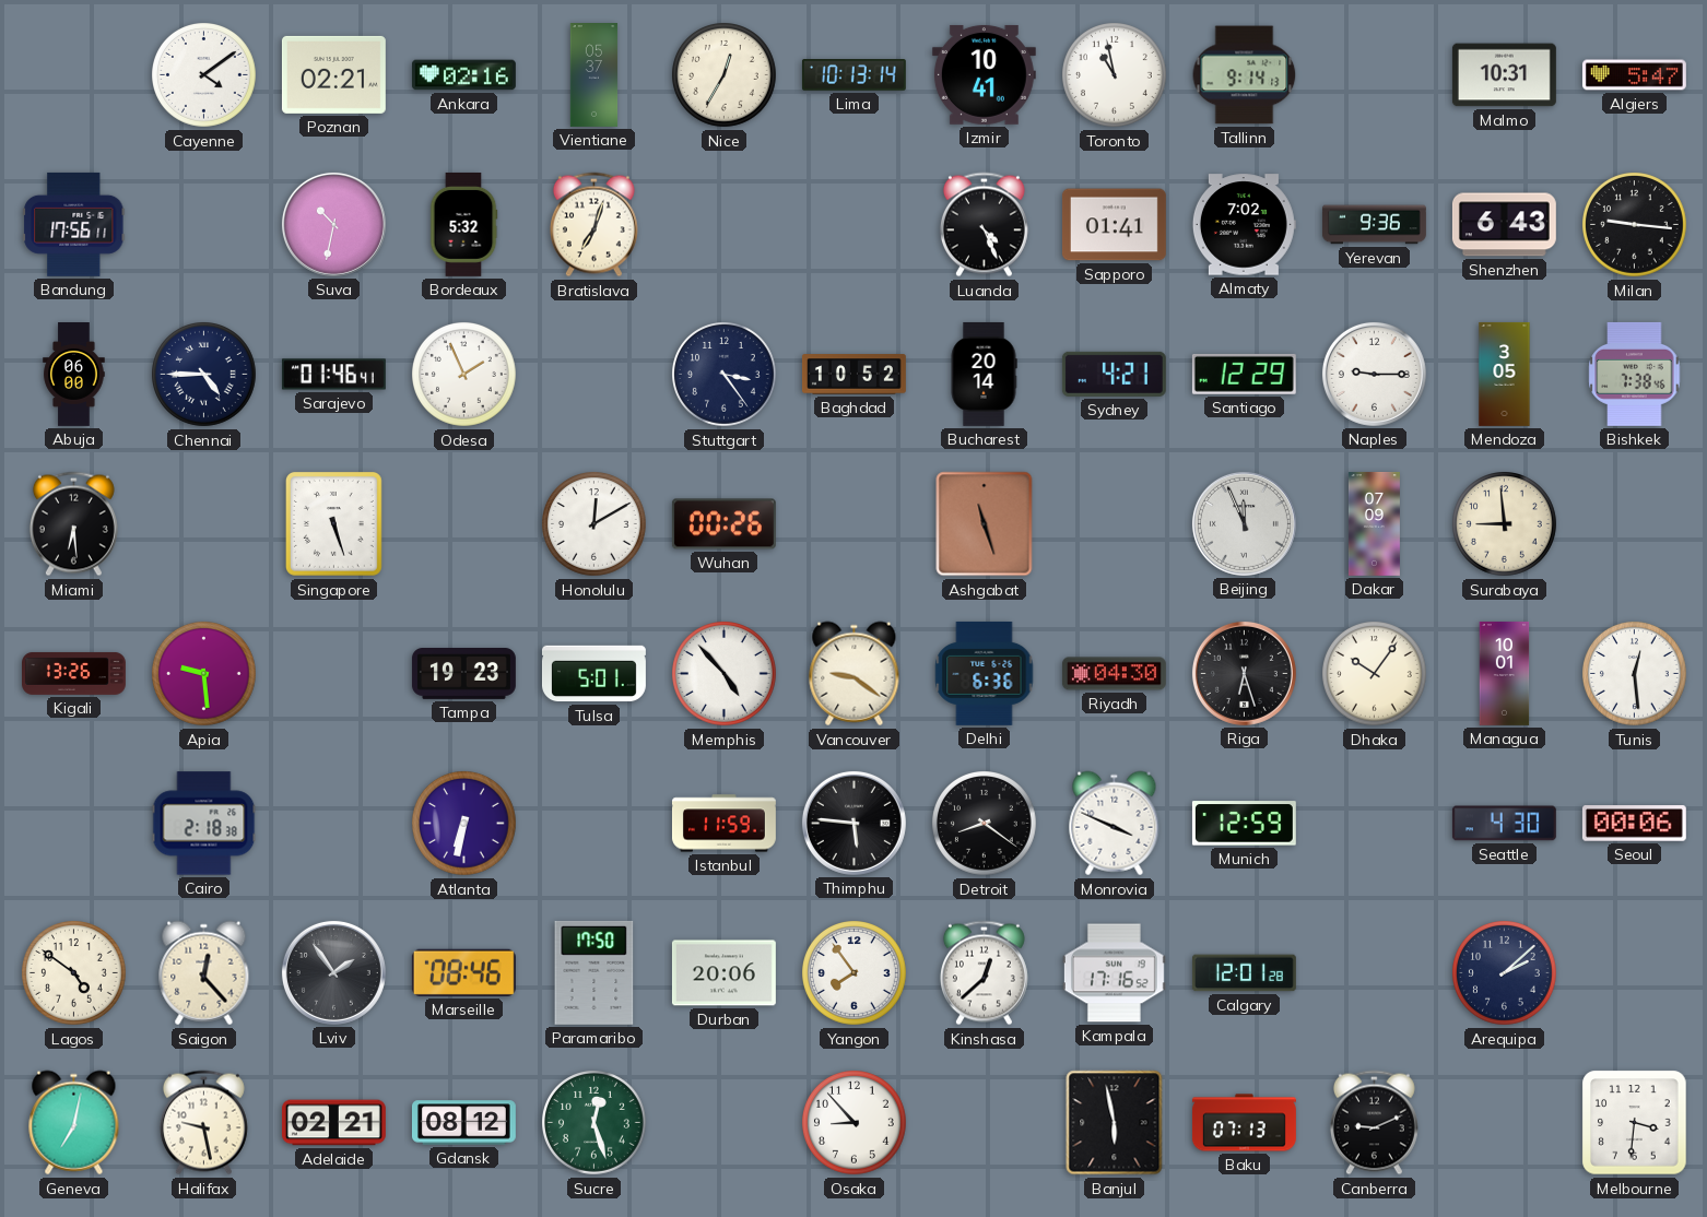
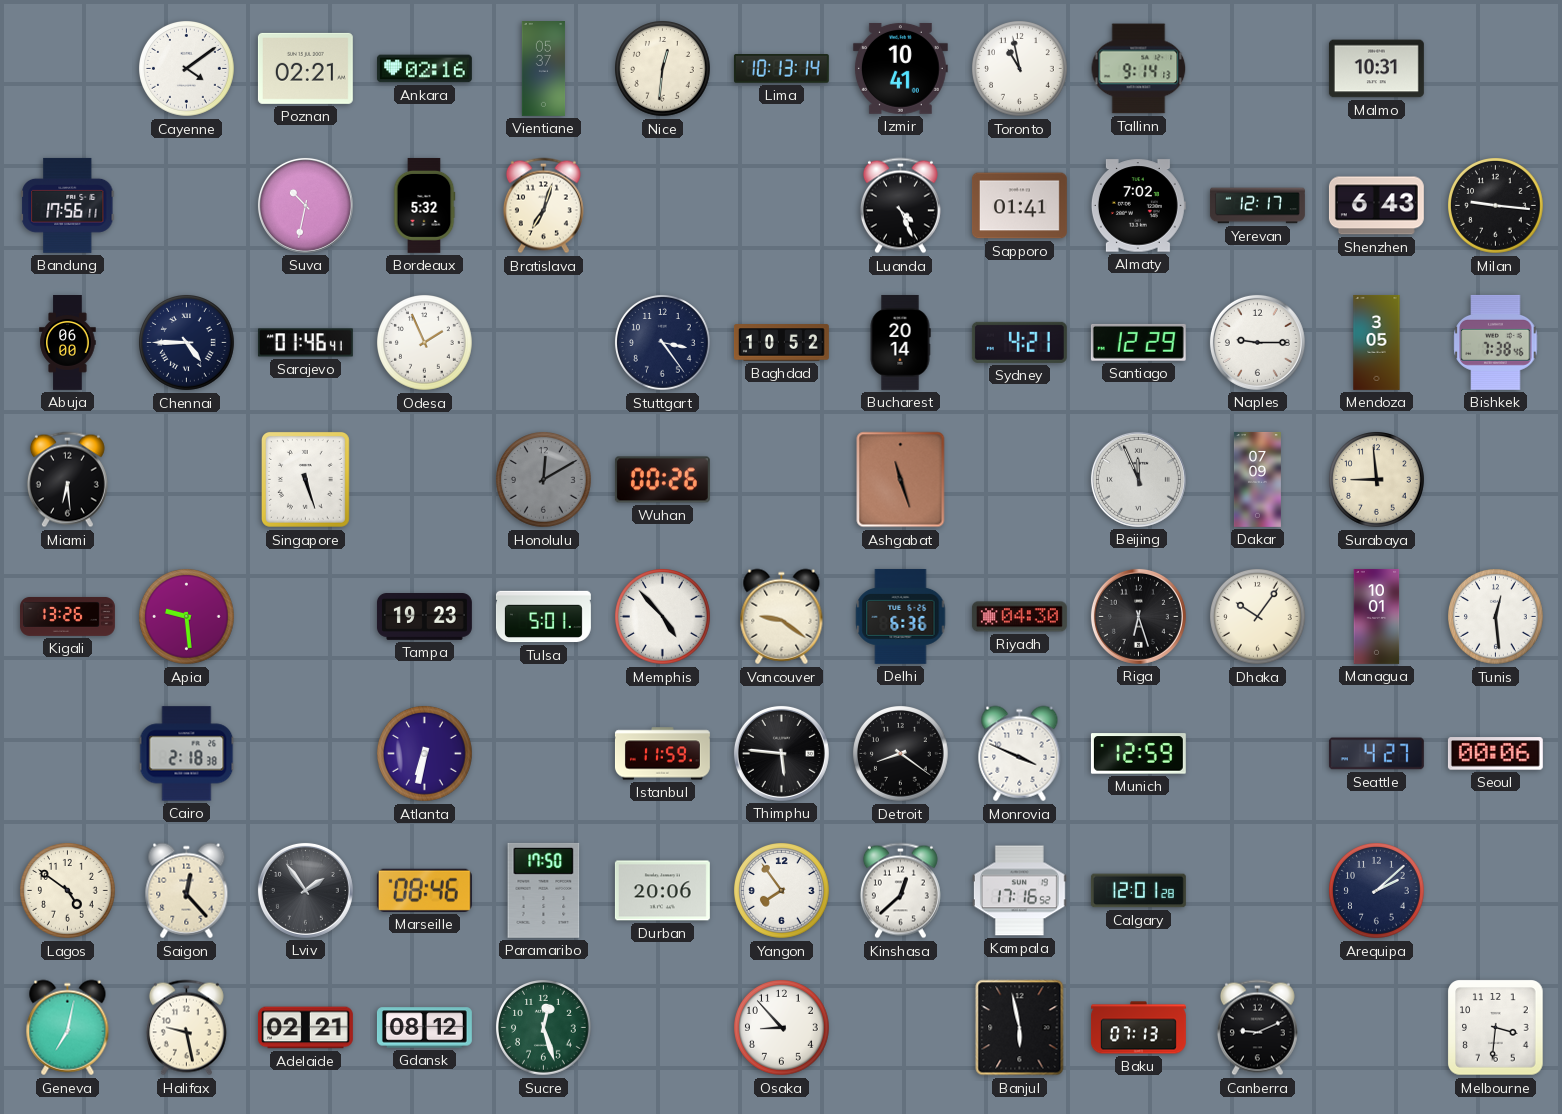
Nice: 12:35 -> 12:31
Algiers: 5:47 -> none
Yerevan: 9:36 -> 12:17
Honolulu dial: white -> grey
Seattle: 4:30 -> 4:27
